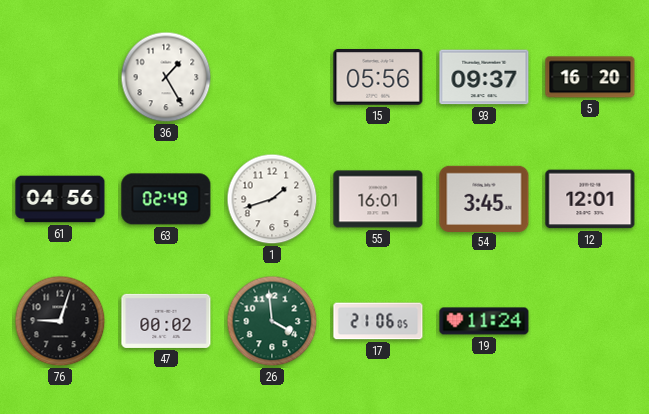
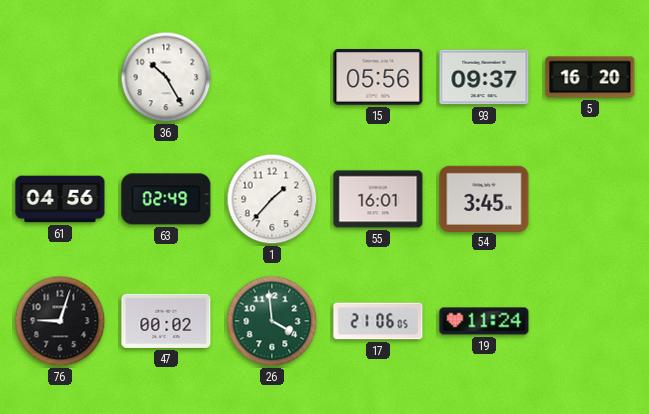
36: 1:25 -> 10:25
1: 1:42 -> 1:37
12: 12:01 -> none
